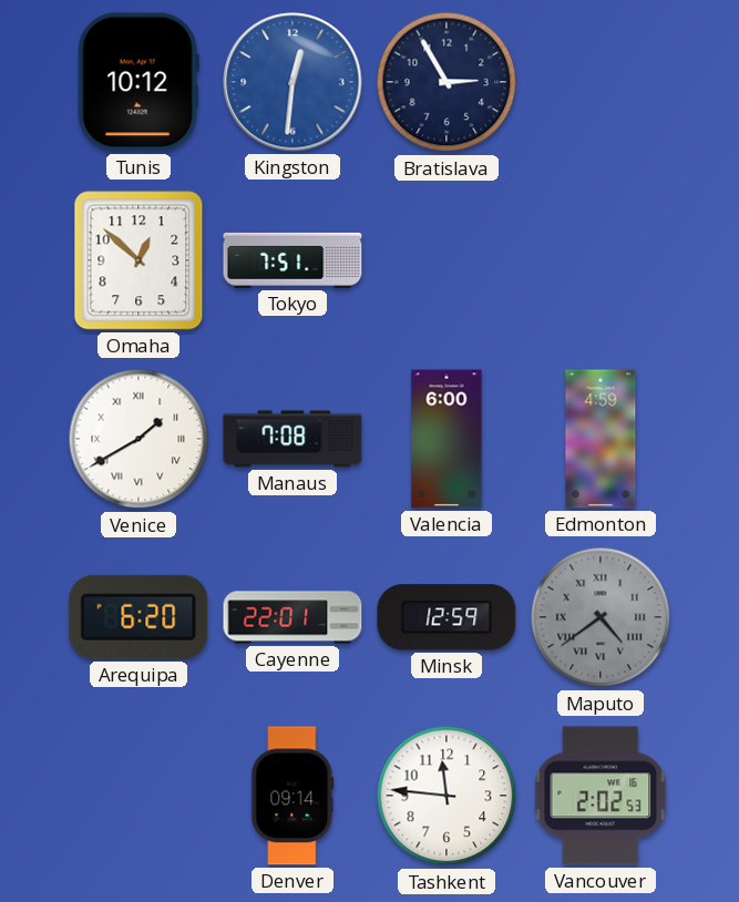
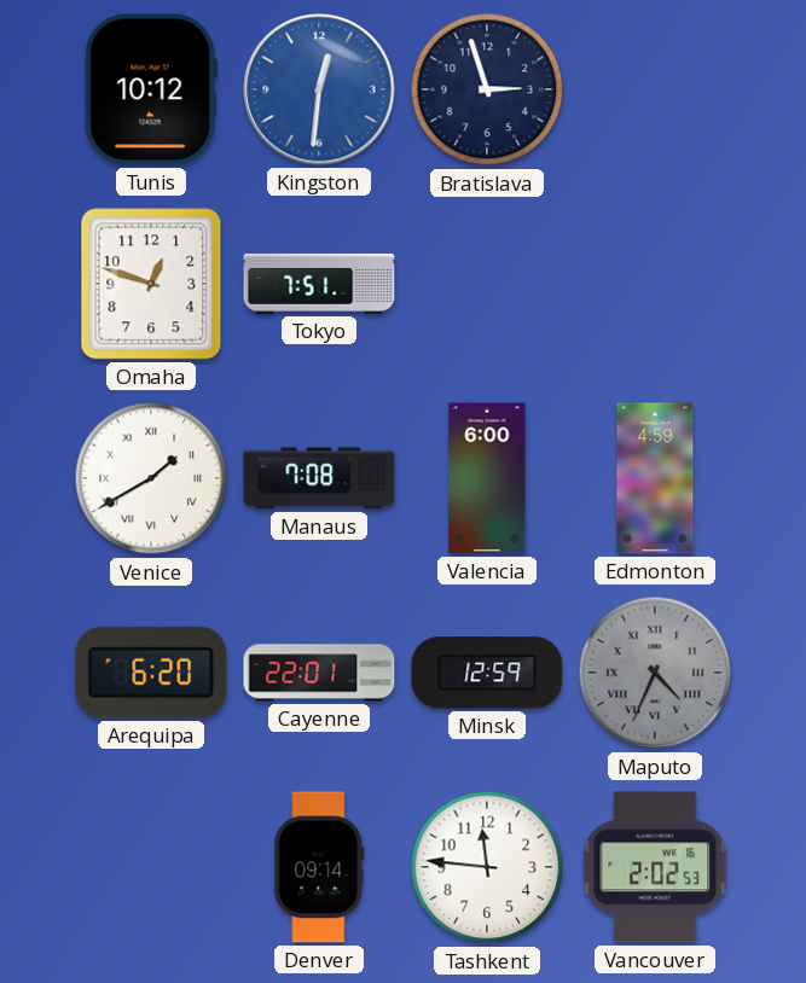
Bratislava: 2:55 -> 2:57
Omaha: 12:52 -> 12:48
Maputo: 4:39 -> 4:34
